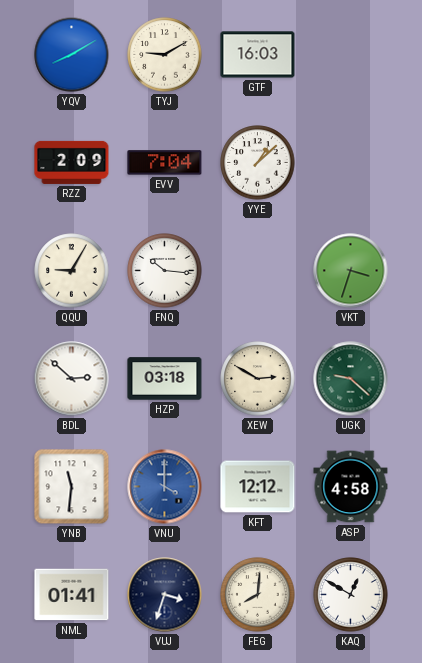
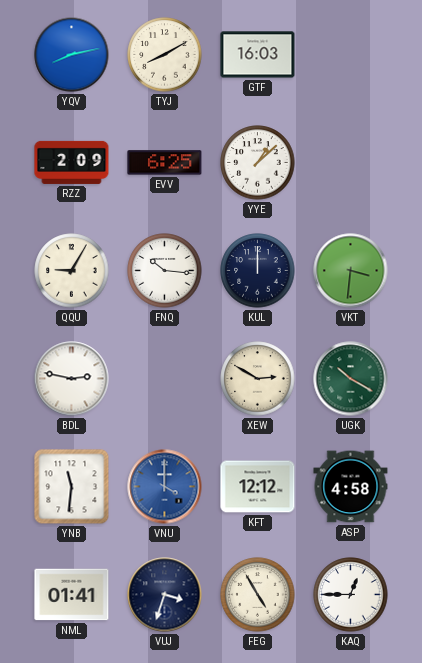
YQV: 8:10 -> 8:13
TYJ: 9:10 -> 8:10
EVV: 7:04 -> 6:25
KUL: none -> 12:00
VKT: 3:33 -> 3:31
BDL: 2:52 -> 2:47
HZP: 03:18 -> none
UGK: 9:22 -> 10:20
FEG: 8:01 -> 4:55
KAQ: 12:50 -> 12:45
